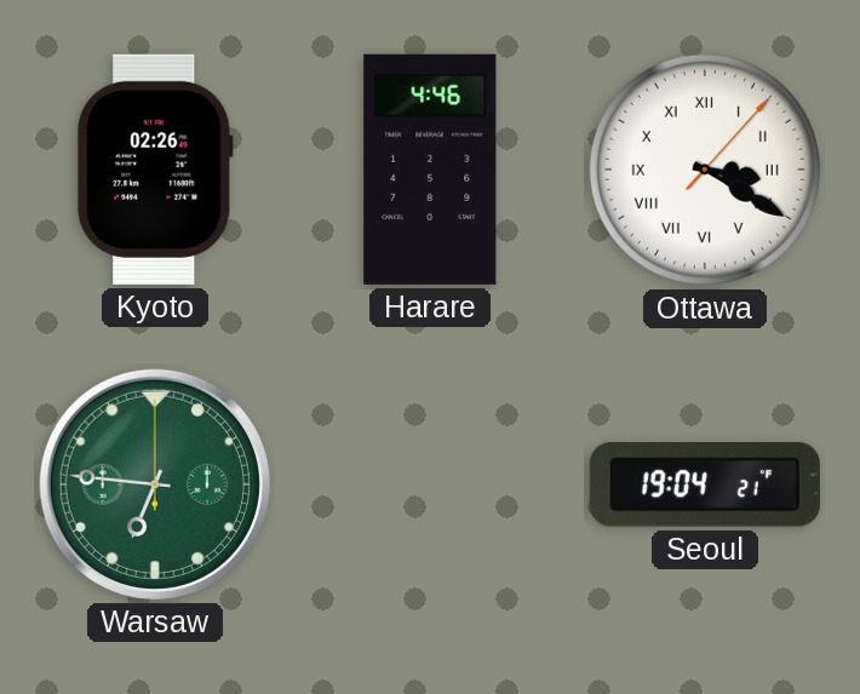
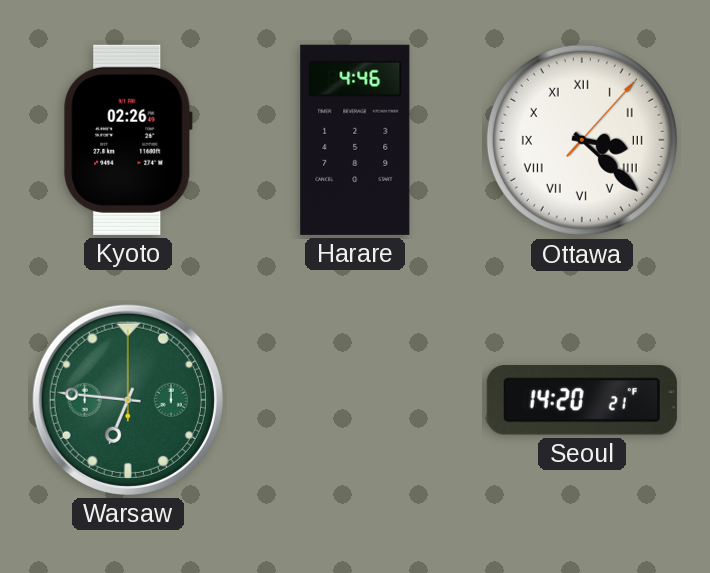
Ottawa: 3:20 -> 3:22
Seoul: 19:04 -> 14:20
